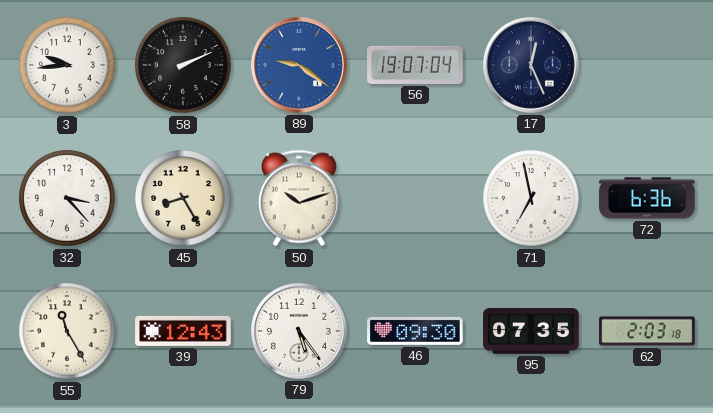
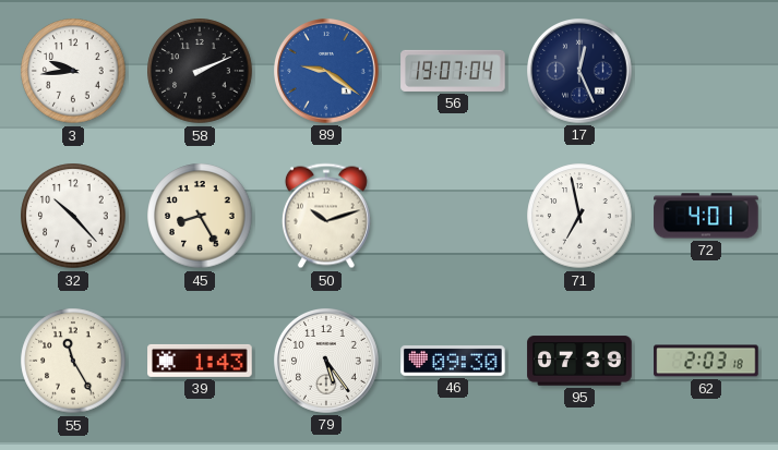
32: 3:23 -> 10:23
72: 6:36 -> 4:01
39: 12:43 -> 1:43
95: 07:35 -> 07:39
